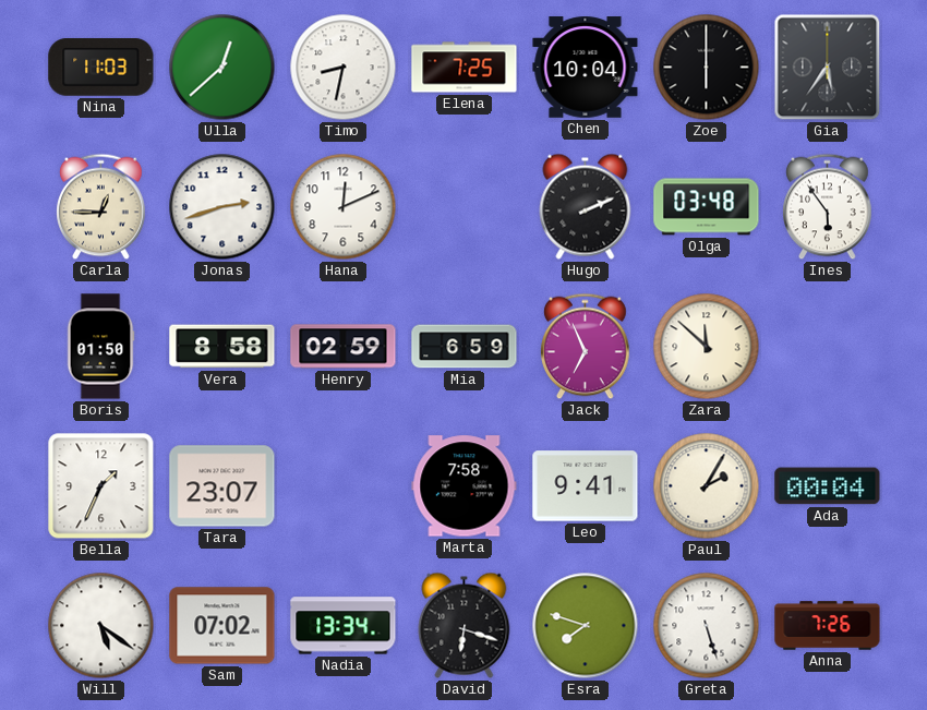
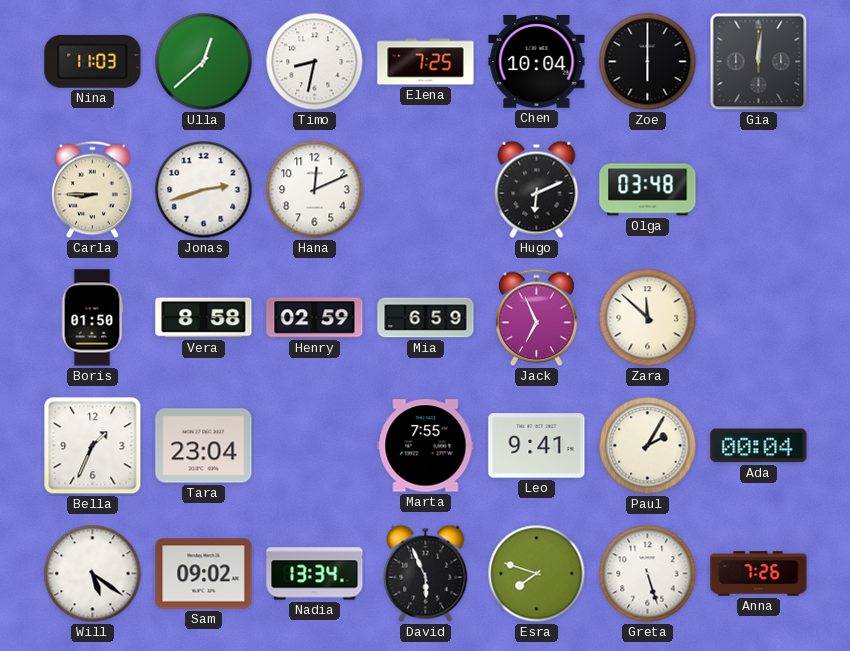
Gia: 5:36 -> 12:01
Carla: 12:45 -> 8:45
Hugo: 2:11 -> 6:11
Ines: 5:54 -> none
Tara: 23:07 -> 23:04
Marta: 7:58 -> 7:55
Sam: 07:02 -> 09:02
David: 6:18 -> 5:56
